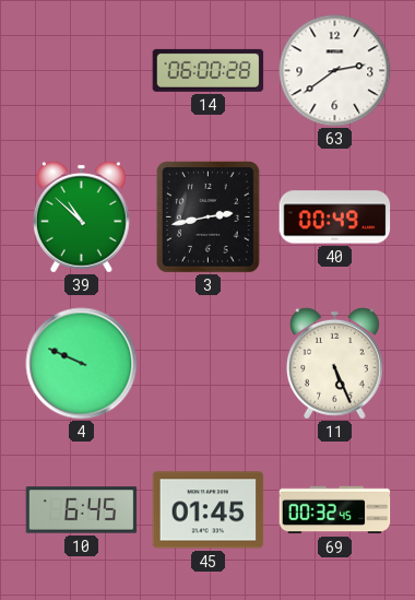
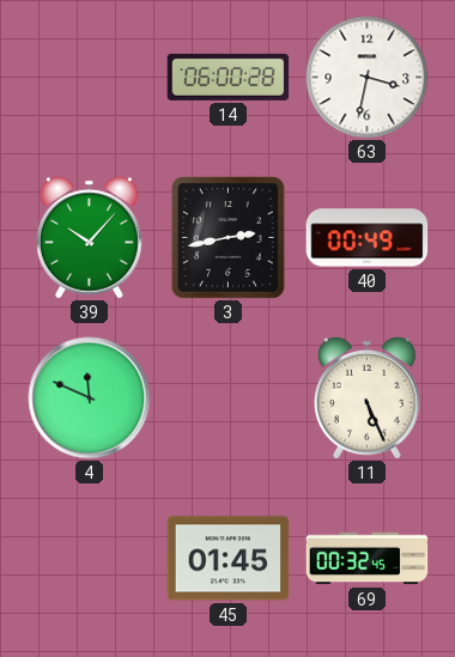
63: 2:39 -> 3:32
39: 10:52 -> 10:07
4: 9:49 -> 11:49
10: 6:45 -> none
